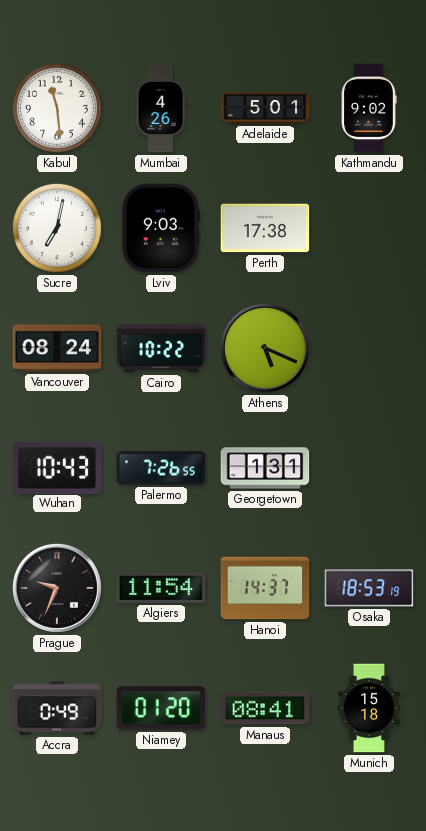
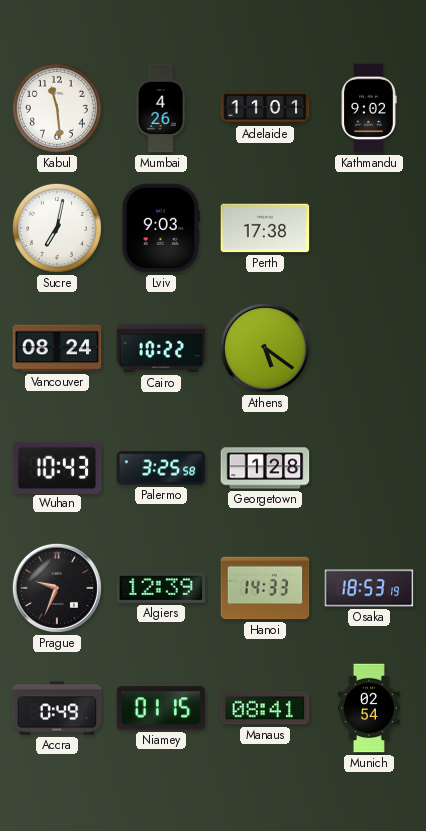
Adelaide: 5:01 -> 11:01
Athens: 5:19 -> 5:21
Palermo: 7:26 -> 3:25
Georgetown: 1:31 -> 1:28
Algiers: 11:54 -> 12:39
Hanoi: 14:37 -> 14:33
Niamey: 01:20 -> 01:15
Munich: 15:18 -> 02:54
